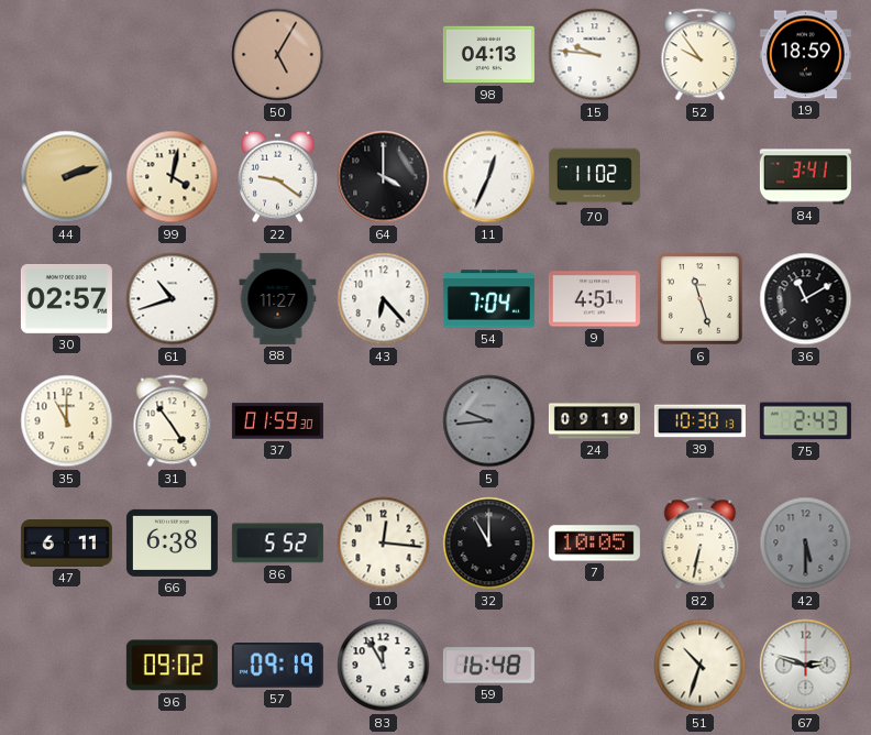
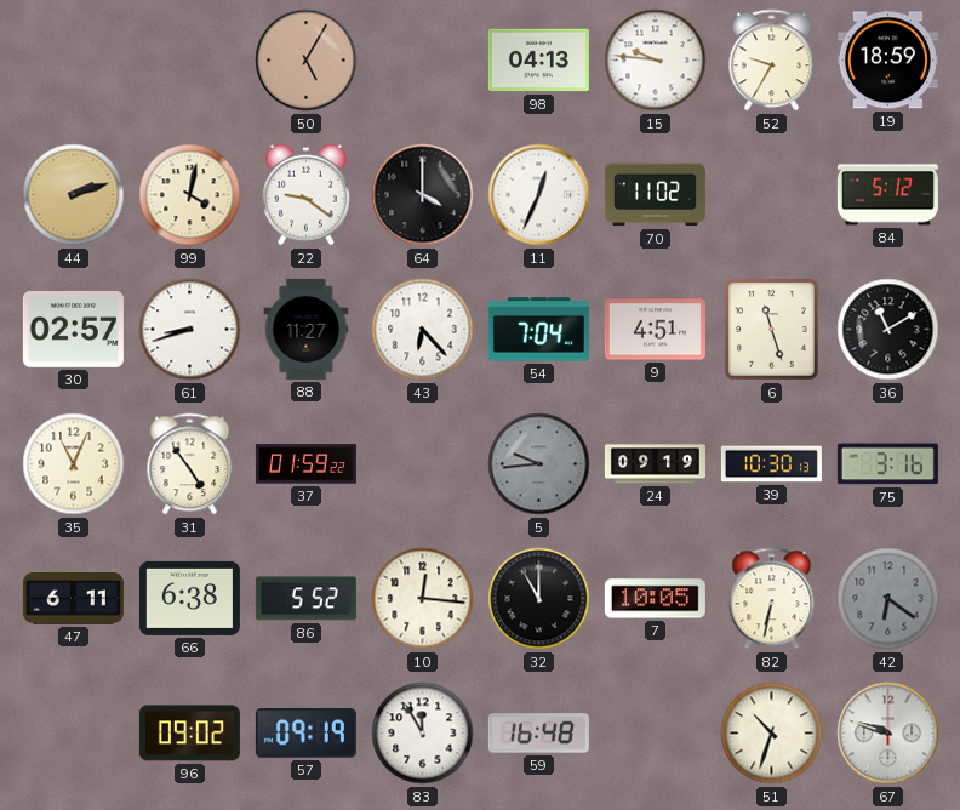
52: 9:54 -> 9:35
84: 3:41 -> 5:12
61: 10:42 -> 8:42
35: 11:00 -> 11:04
37: 01:59:30 -> 01:59:22
75: 2:43 -> 3:16
42: 5:30 -> 6:21
67: 2:48 -> 9:48
